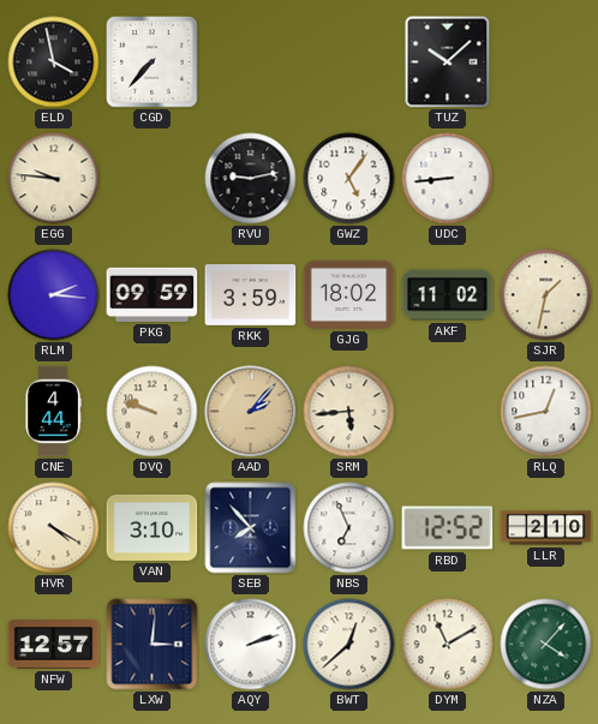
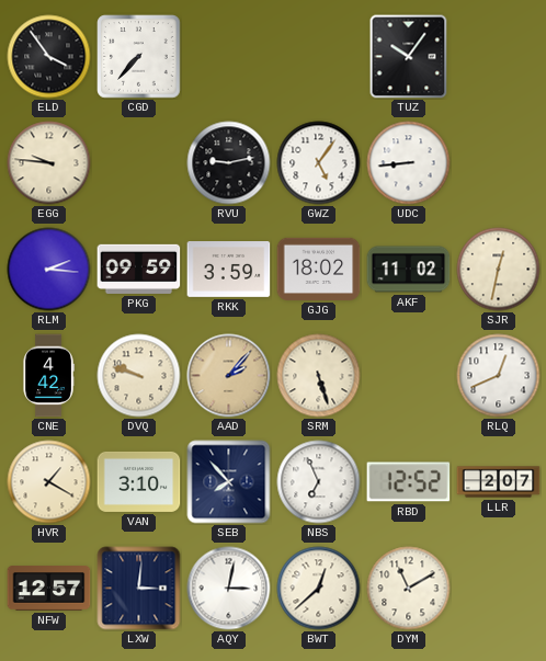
ELD: 3:58 -> 3:54
TUZ: 10:08 -> 10:06
SJR: 1:32 -> 12:32
CNE: 4:44 -> 4:42
SRM: 5:44 -> 5:27
RLQ: 12:43 -> 12:41
HVR: 4:20 -> 1:20
LLR: 2:10 -> 2:07
AQY: 2:12 -> 3:02
NZA: 4:07 -> none
